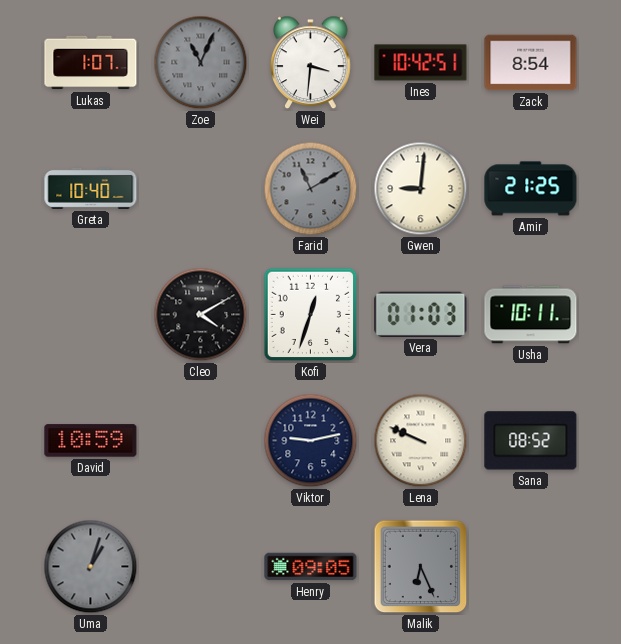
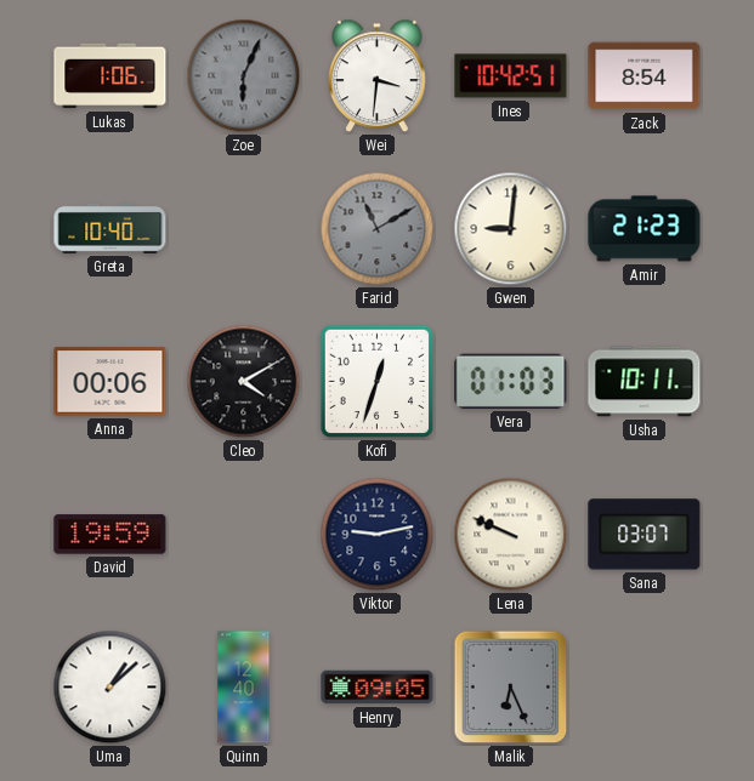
Lukas: 1:07 -> 1:06
Zoe: 11:04 -> 6:04
Amir: 21:25 -> 21:23
Anna: none -> 00:06
David: 10:59 -> 19:59
Sana: 08:52 -> 03:07
Uma: 1:03 -> 1:08
Uma dial: grey -> white
Quinn: none -> 12:40
